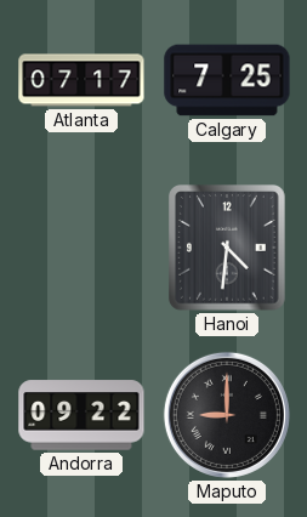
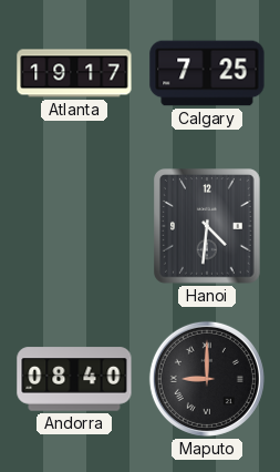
Atlanta: 07:17 -> 19:17
Andorra: 09:22 -> 08:40
